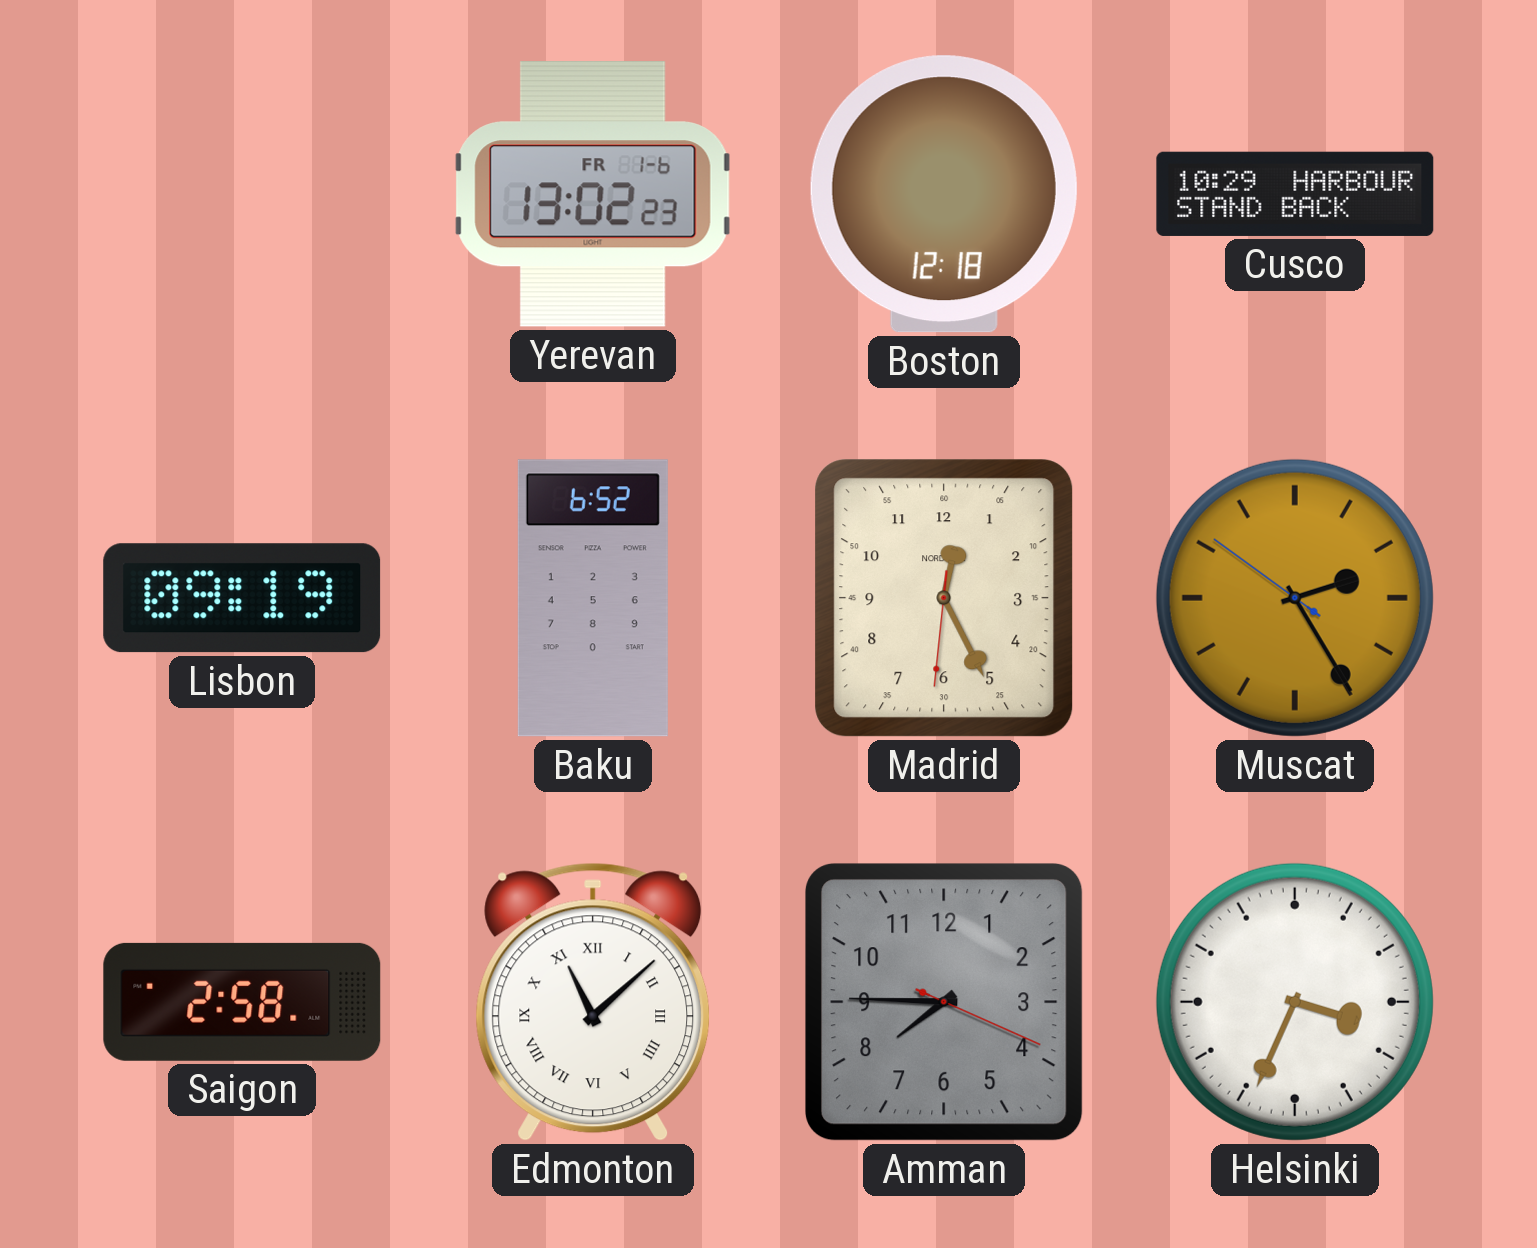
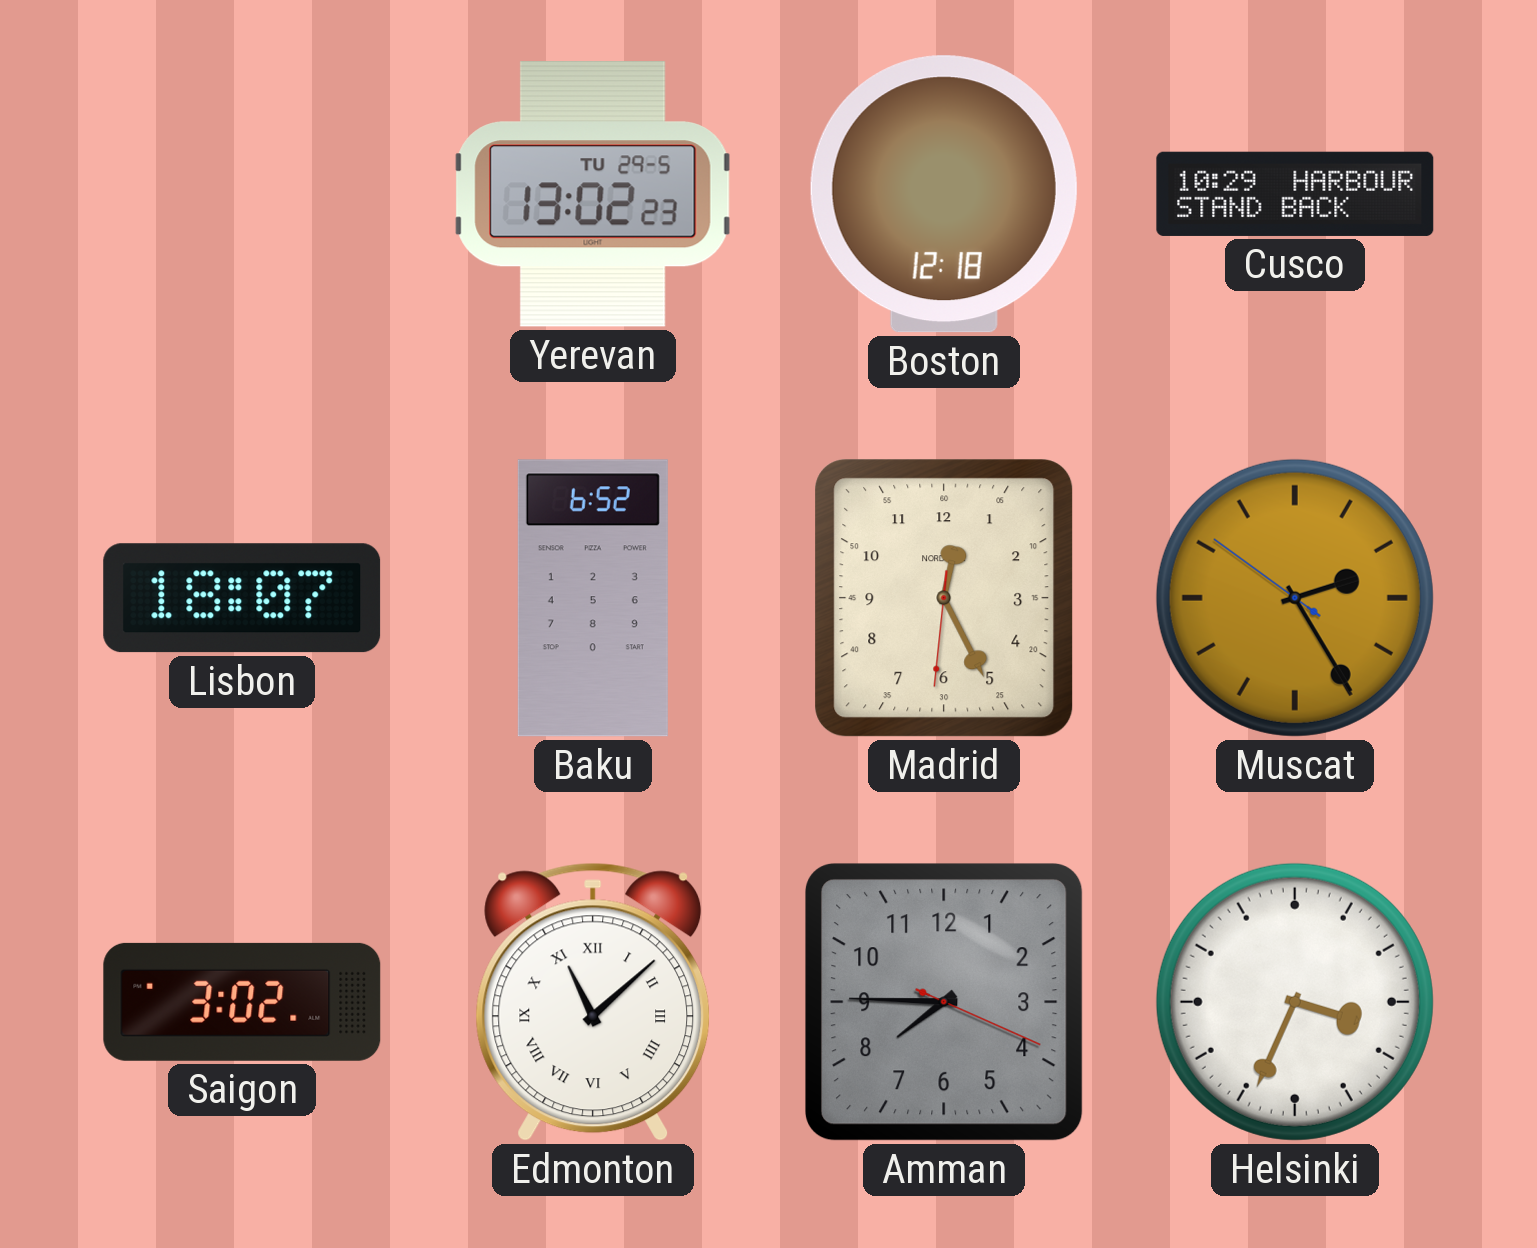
Yerevan date: FR 1-6 -> TU 29-5
Lisbon: 09:19 -> 18:07
Saigon: 2:58 -> 3:02
